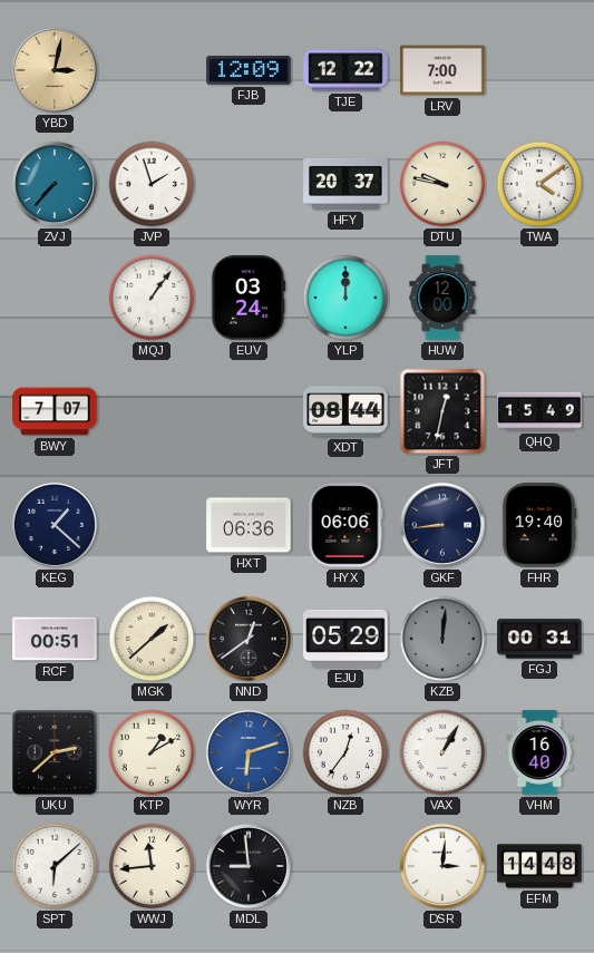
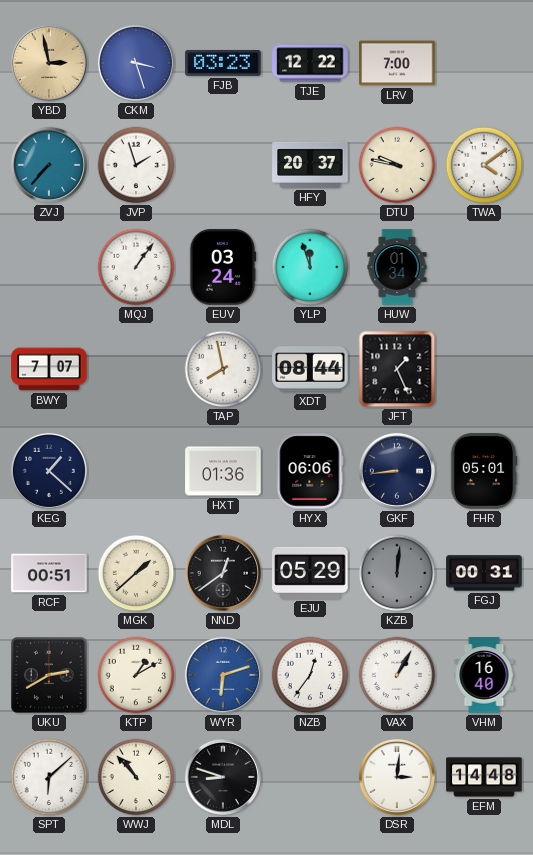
YBD: 3:02 -> 2:58
CKM: none -> 3:27
FJB: 12:09 -> 03:23
YLP: 12:00 -> 11:57
HUW: 12:00 -> 01:34
TAP: none -> 7:58
JFT: 12:32 -> 1:26
QHQ: 15:49 -> none
HXT: 06:36 -> 01:36
FHR: 19:40 -> 05:01
UKU: 2:38 -> 2:40
WWJ: 11:44 -> 10:53
MDL: 8:59 -> 8:48
